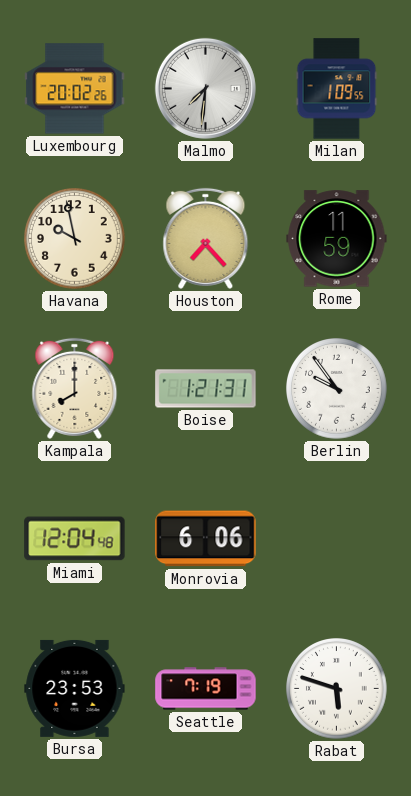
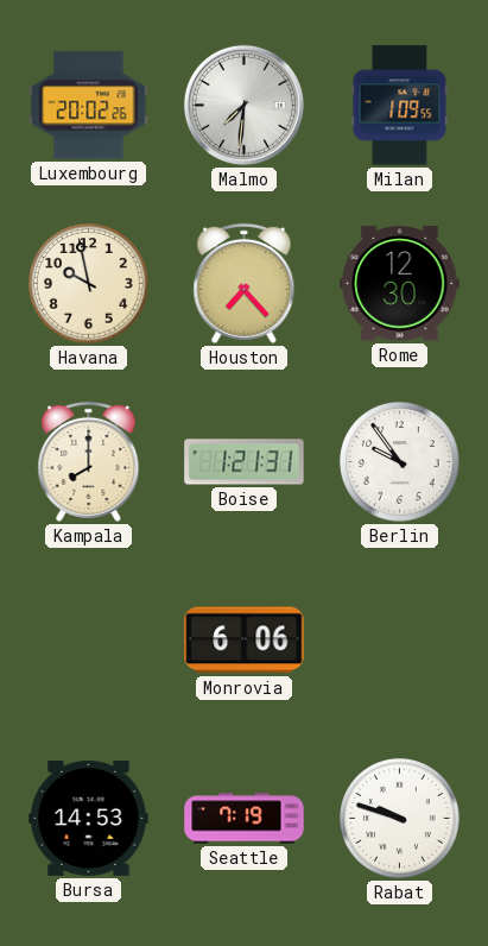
Rome: 11:59 -> 12:30
Miami: 12:04 -> none
Bursa: 23:53 -> 14:53
Rabat: 5:48 -> 9:48
